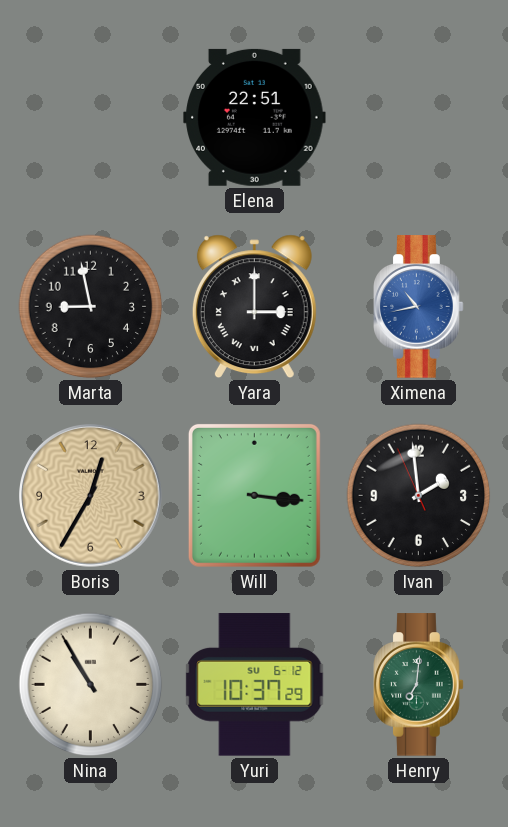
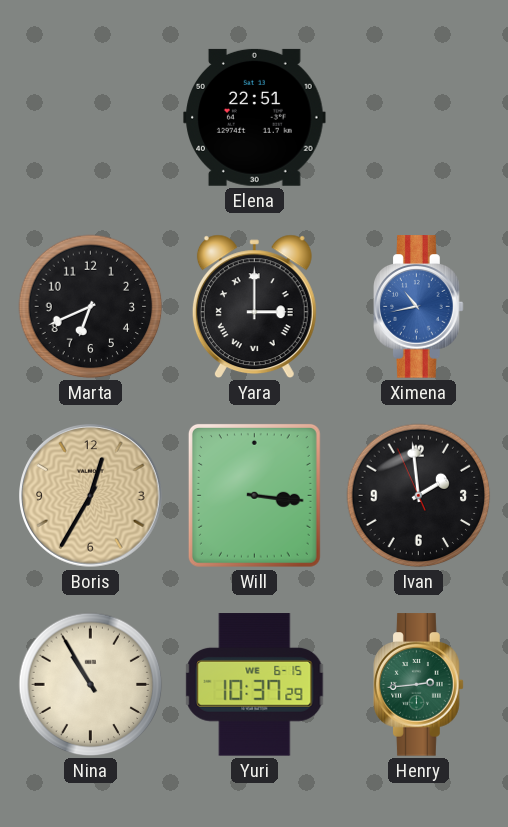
Marta: 8:58 -> 6:41
Yuri date: SU 6-12 -> WE 6-15
Henry: 7:01 -> 2:44
